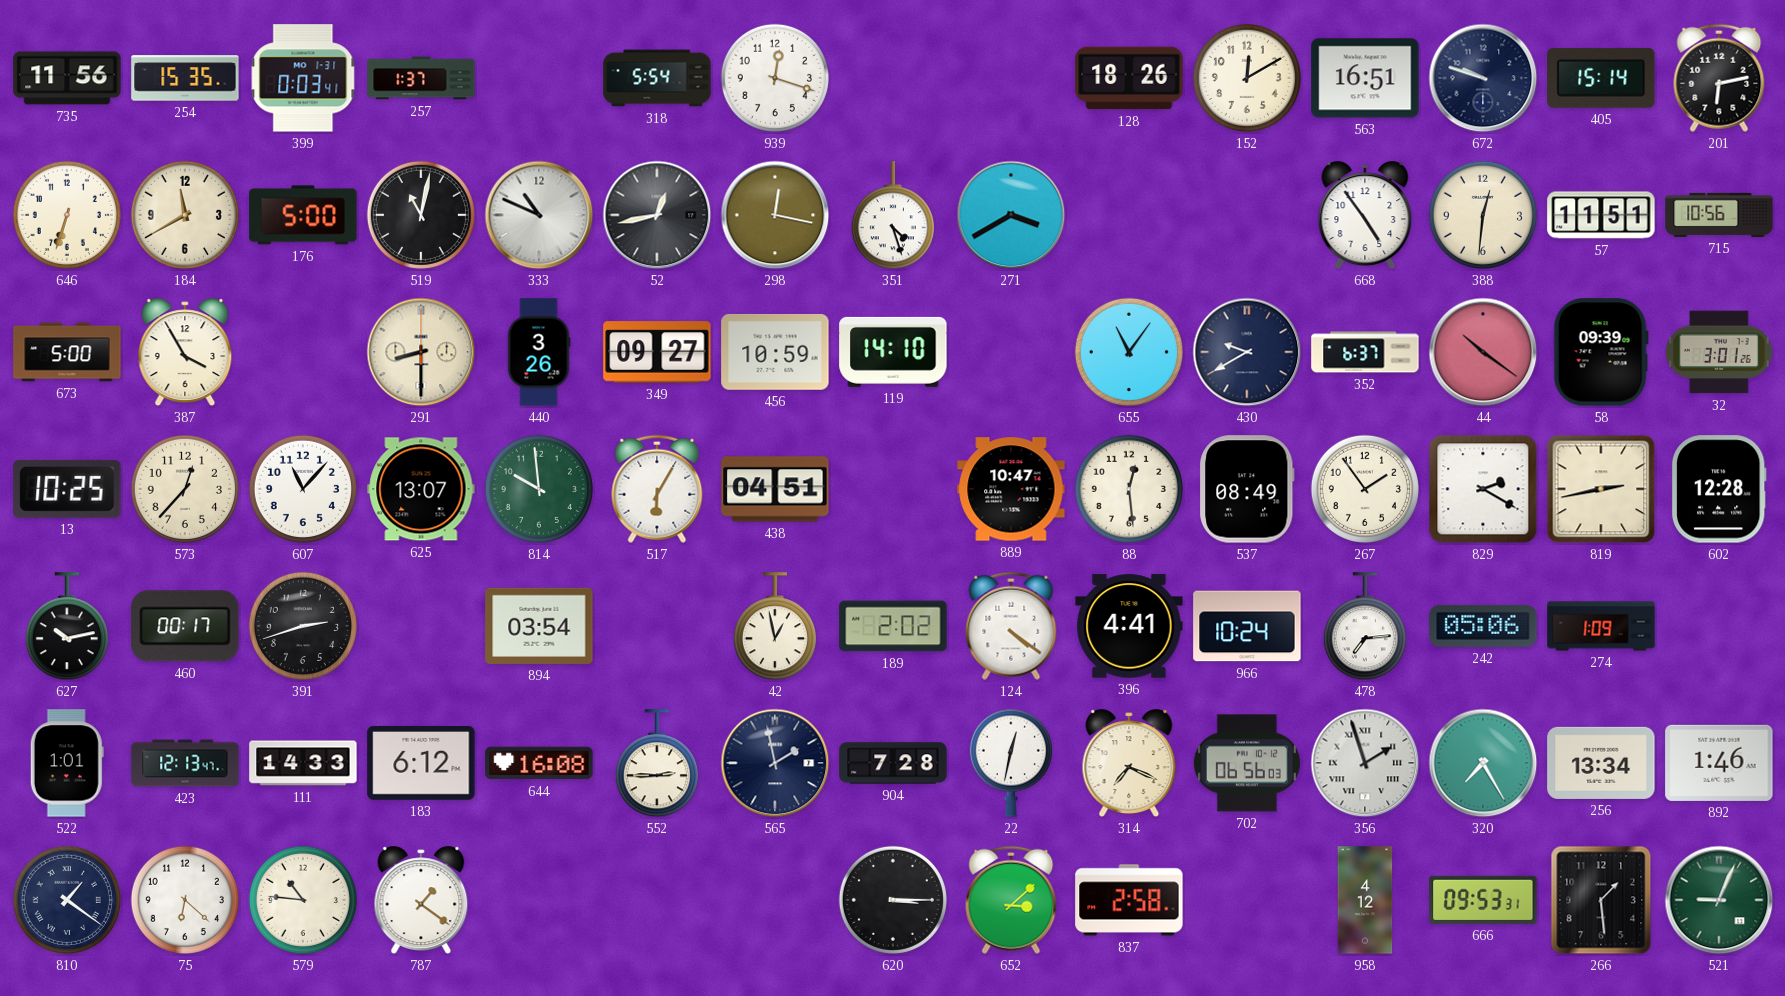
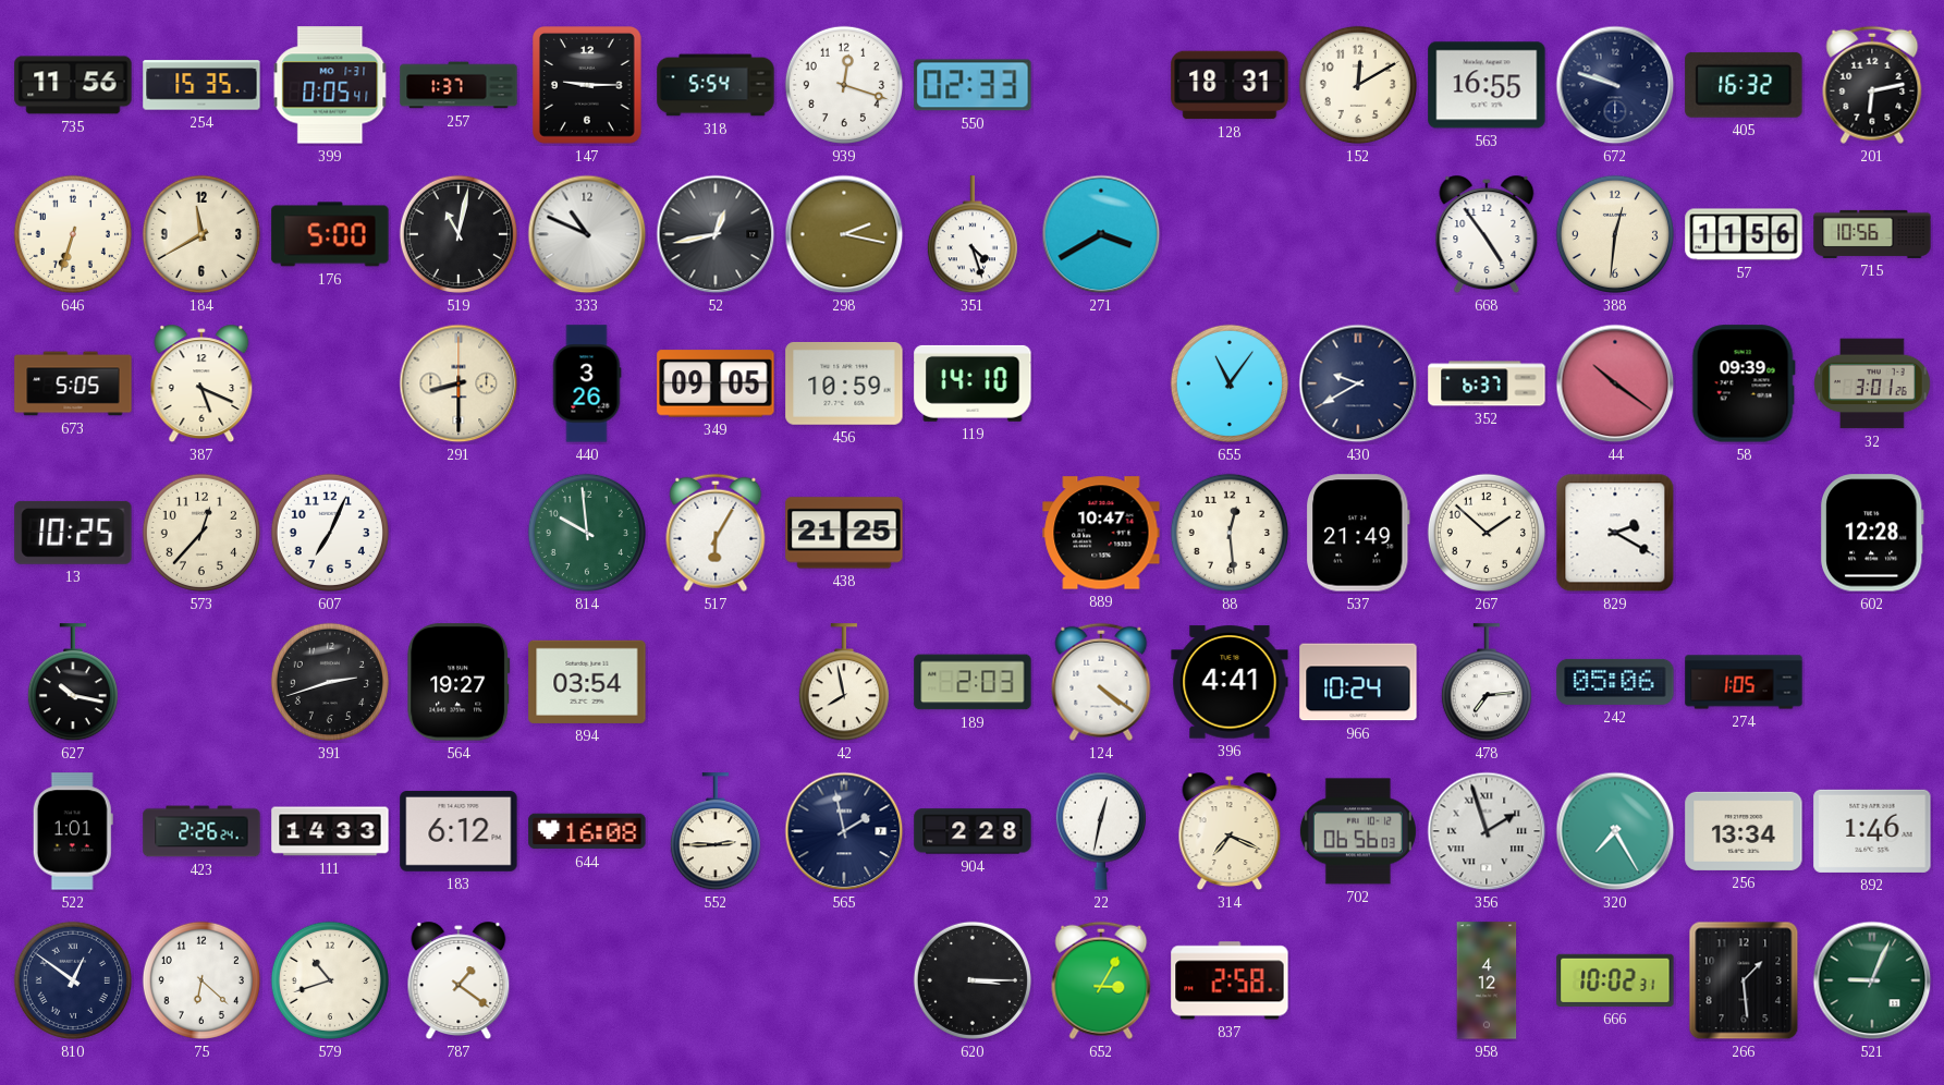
399: 0:03 -> 0:05
147: none -> 9:15
550: none -> 02:33
128: 18:26 -> 18:31
563: 16:51 -> 16:55
405: 15:14 -> 16:32
298: 12:17 -> 2:17
57: 11:51 -> 11:56
673: 5:00 -> 5:05
387: 3:55 -> 5:19
349: 09:27 -> 09:05
607: 11:07 -> 7:04
625: 13:07 -> none
438: 04:51 -> 21:25
537: 08:49 -> 21:49
267: 1:54 -> 1:52
819: 2:43 -> none
627: 10:13 -> 10:17
460: 00:17 -> none
564: none -> 19:27
42: 12:58 -> 7:58
189: 2:02 -> 2:03
274: 1:09 -> 1:05
423: 12:13 -> 2:26
904: 7:28 -> 2:28
810: 1:21 -> 12:51
579: 10:46 -> 10:42
652: 3:08 -> 3:05
666: 09:53 -> 10:02
